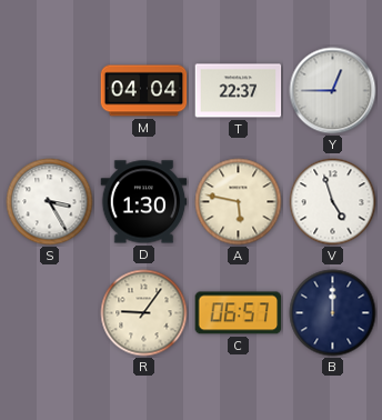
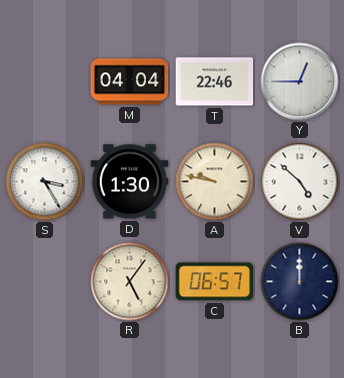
T: 22:37 -> 22:46
A: 5:47 -> 9:47
V: 4:57 -> 4:52
R: 9:06 -> 5:06
